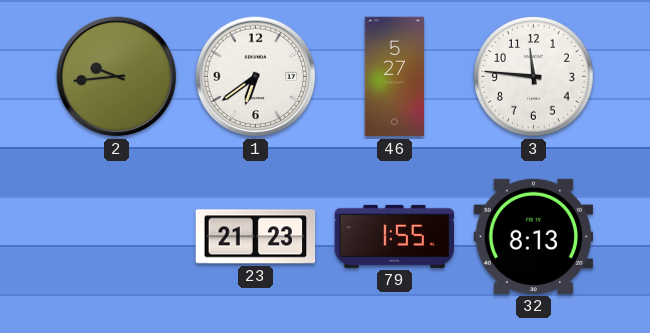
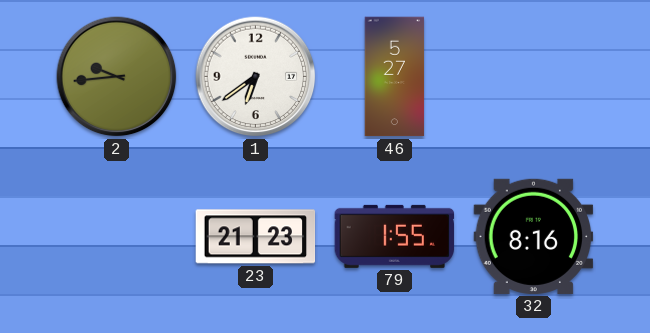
3: 11:46 -> none
32: 8:13 -> 8:16
